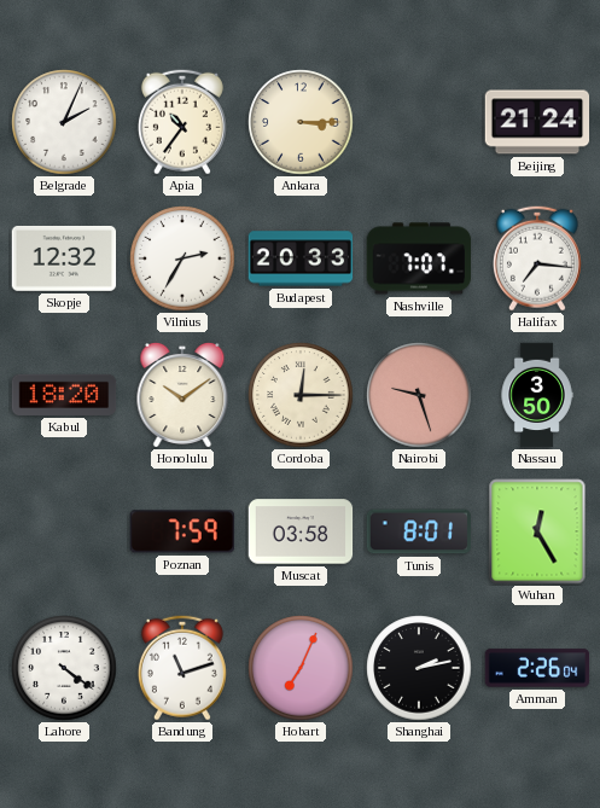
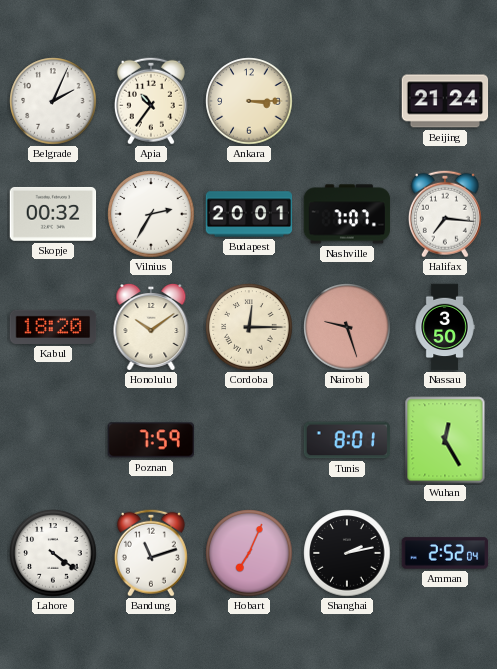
Skopje: 12:32 -> 00:32
Budapest: 20:33 -> 20:01
Muscat: 03:58 -> none
Amman: 2:26 -> 2:52
